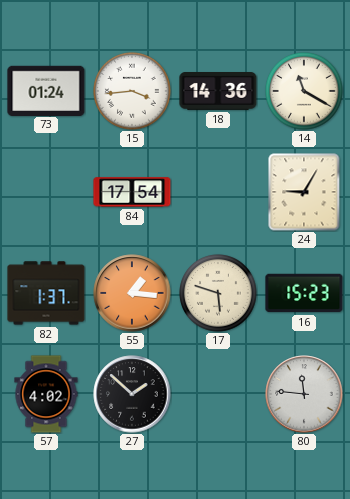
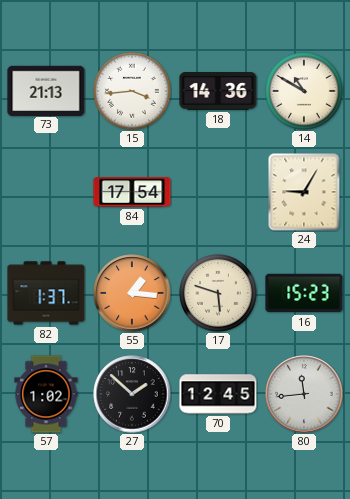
73: 01:24 -> 21:13
14: 11:20 -> 10:50
57: 4:02 -> 1:02
70: none -> 12:45
80: 11:46 -> 11:44
